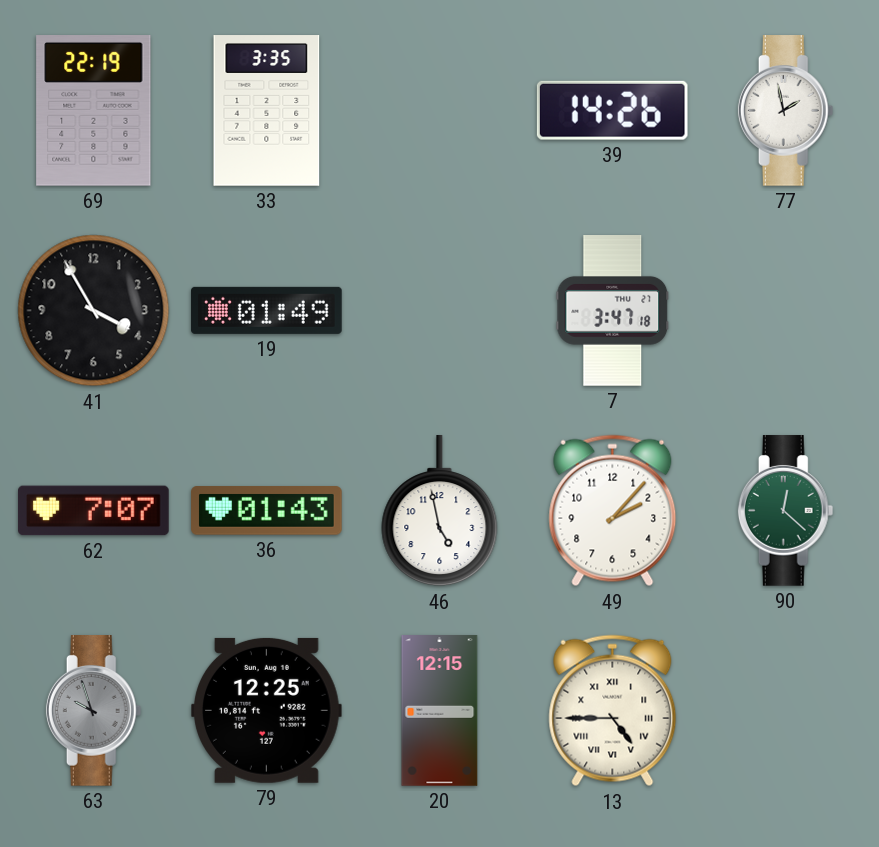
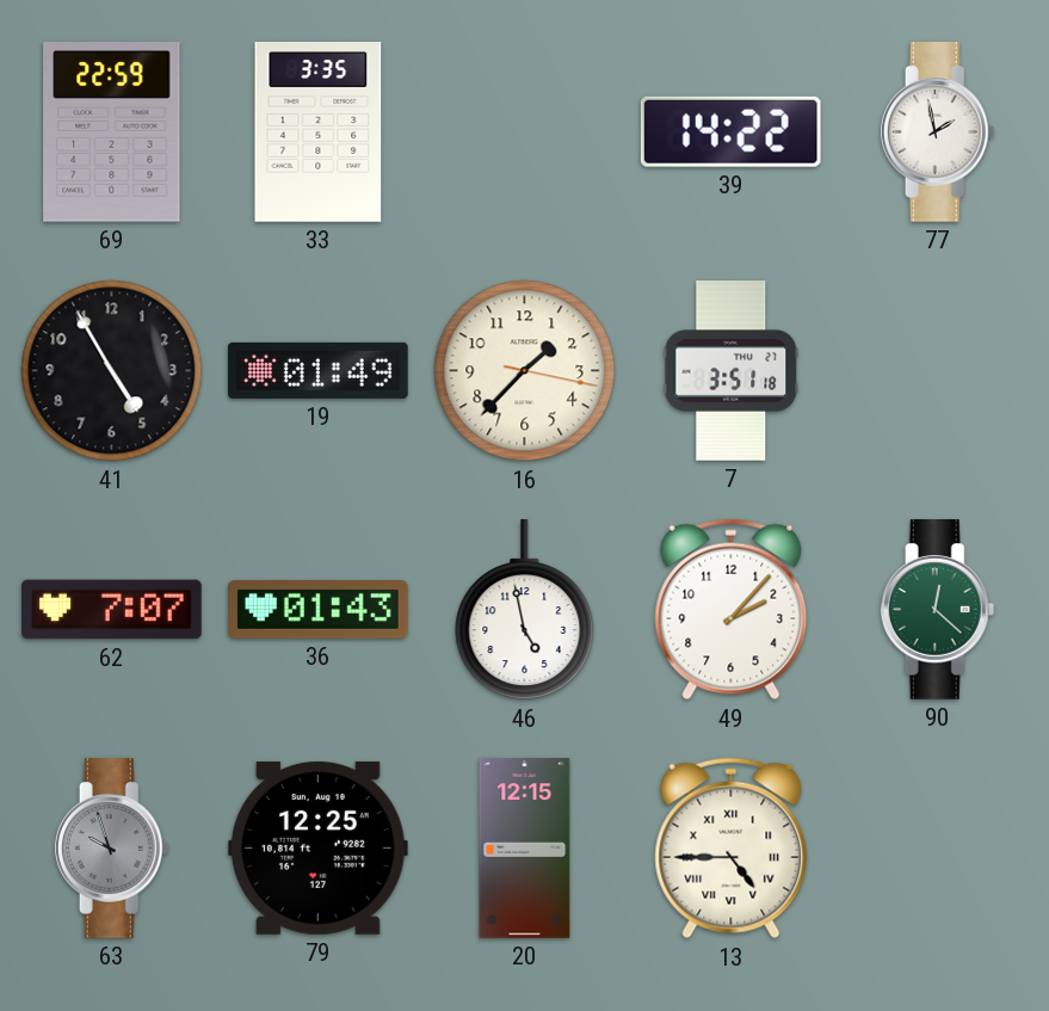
69: 22:19 -> 22:59
39: 14:26 -> 14:22
41: 3:55 -> 4:55
16: none -> 1:37
7: 3:47 -> 3:51
